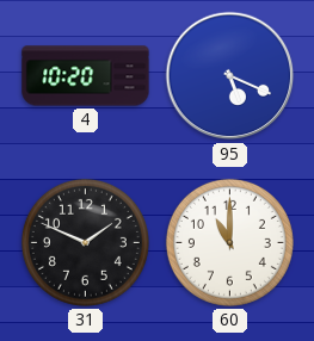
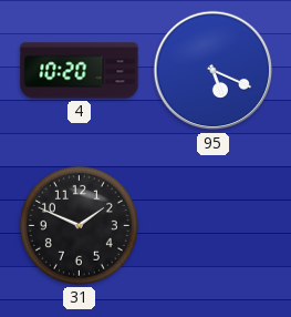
60: 11:00 -> none
